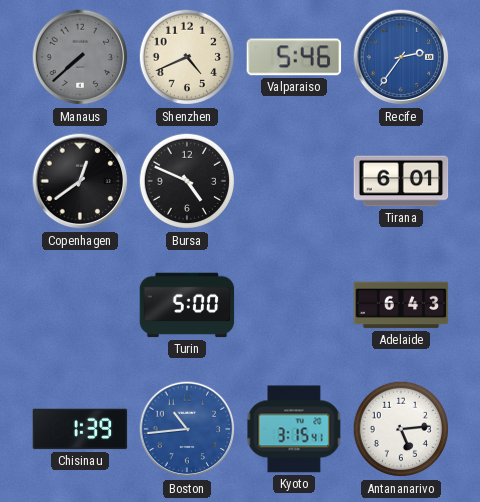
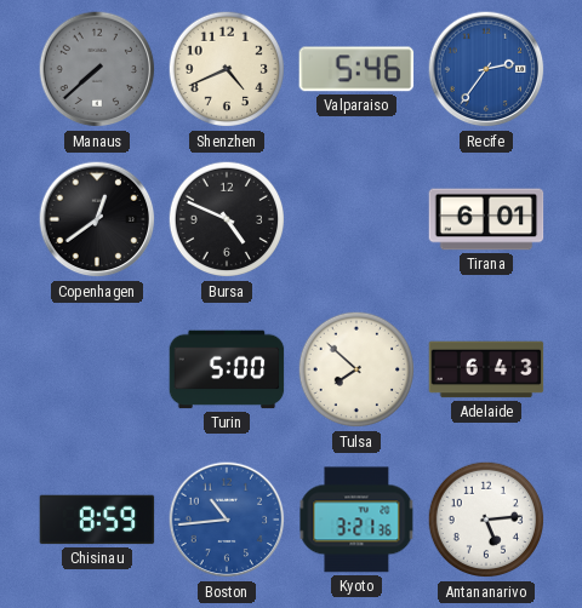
Tulsa: none -> 7:52
Chisinau: 1:39 -> 8:59
Kyoto: 3:15 -> 3:21
